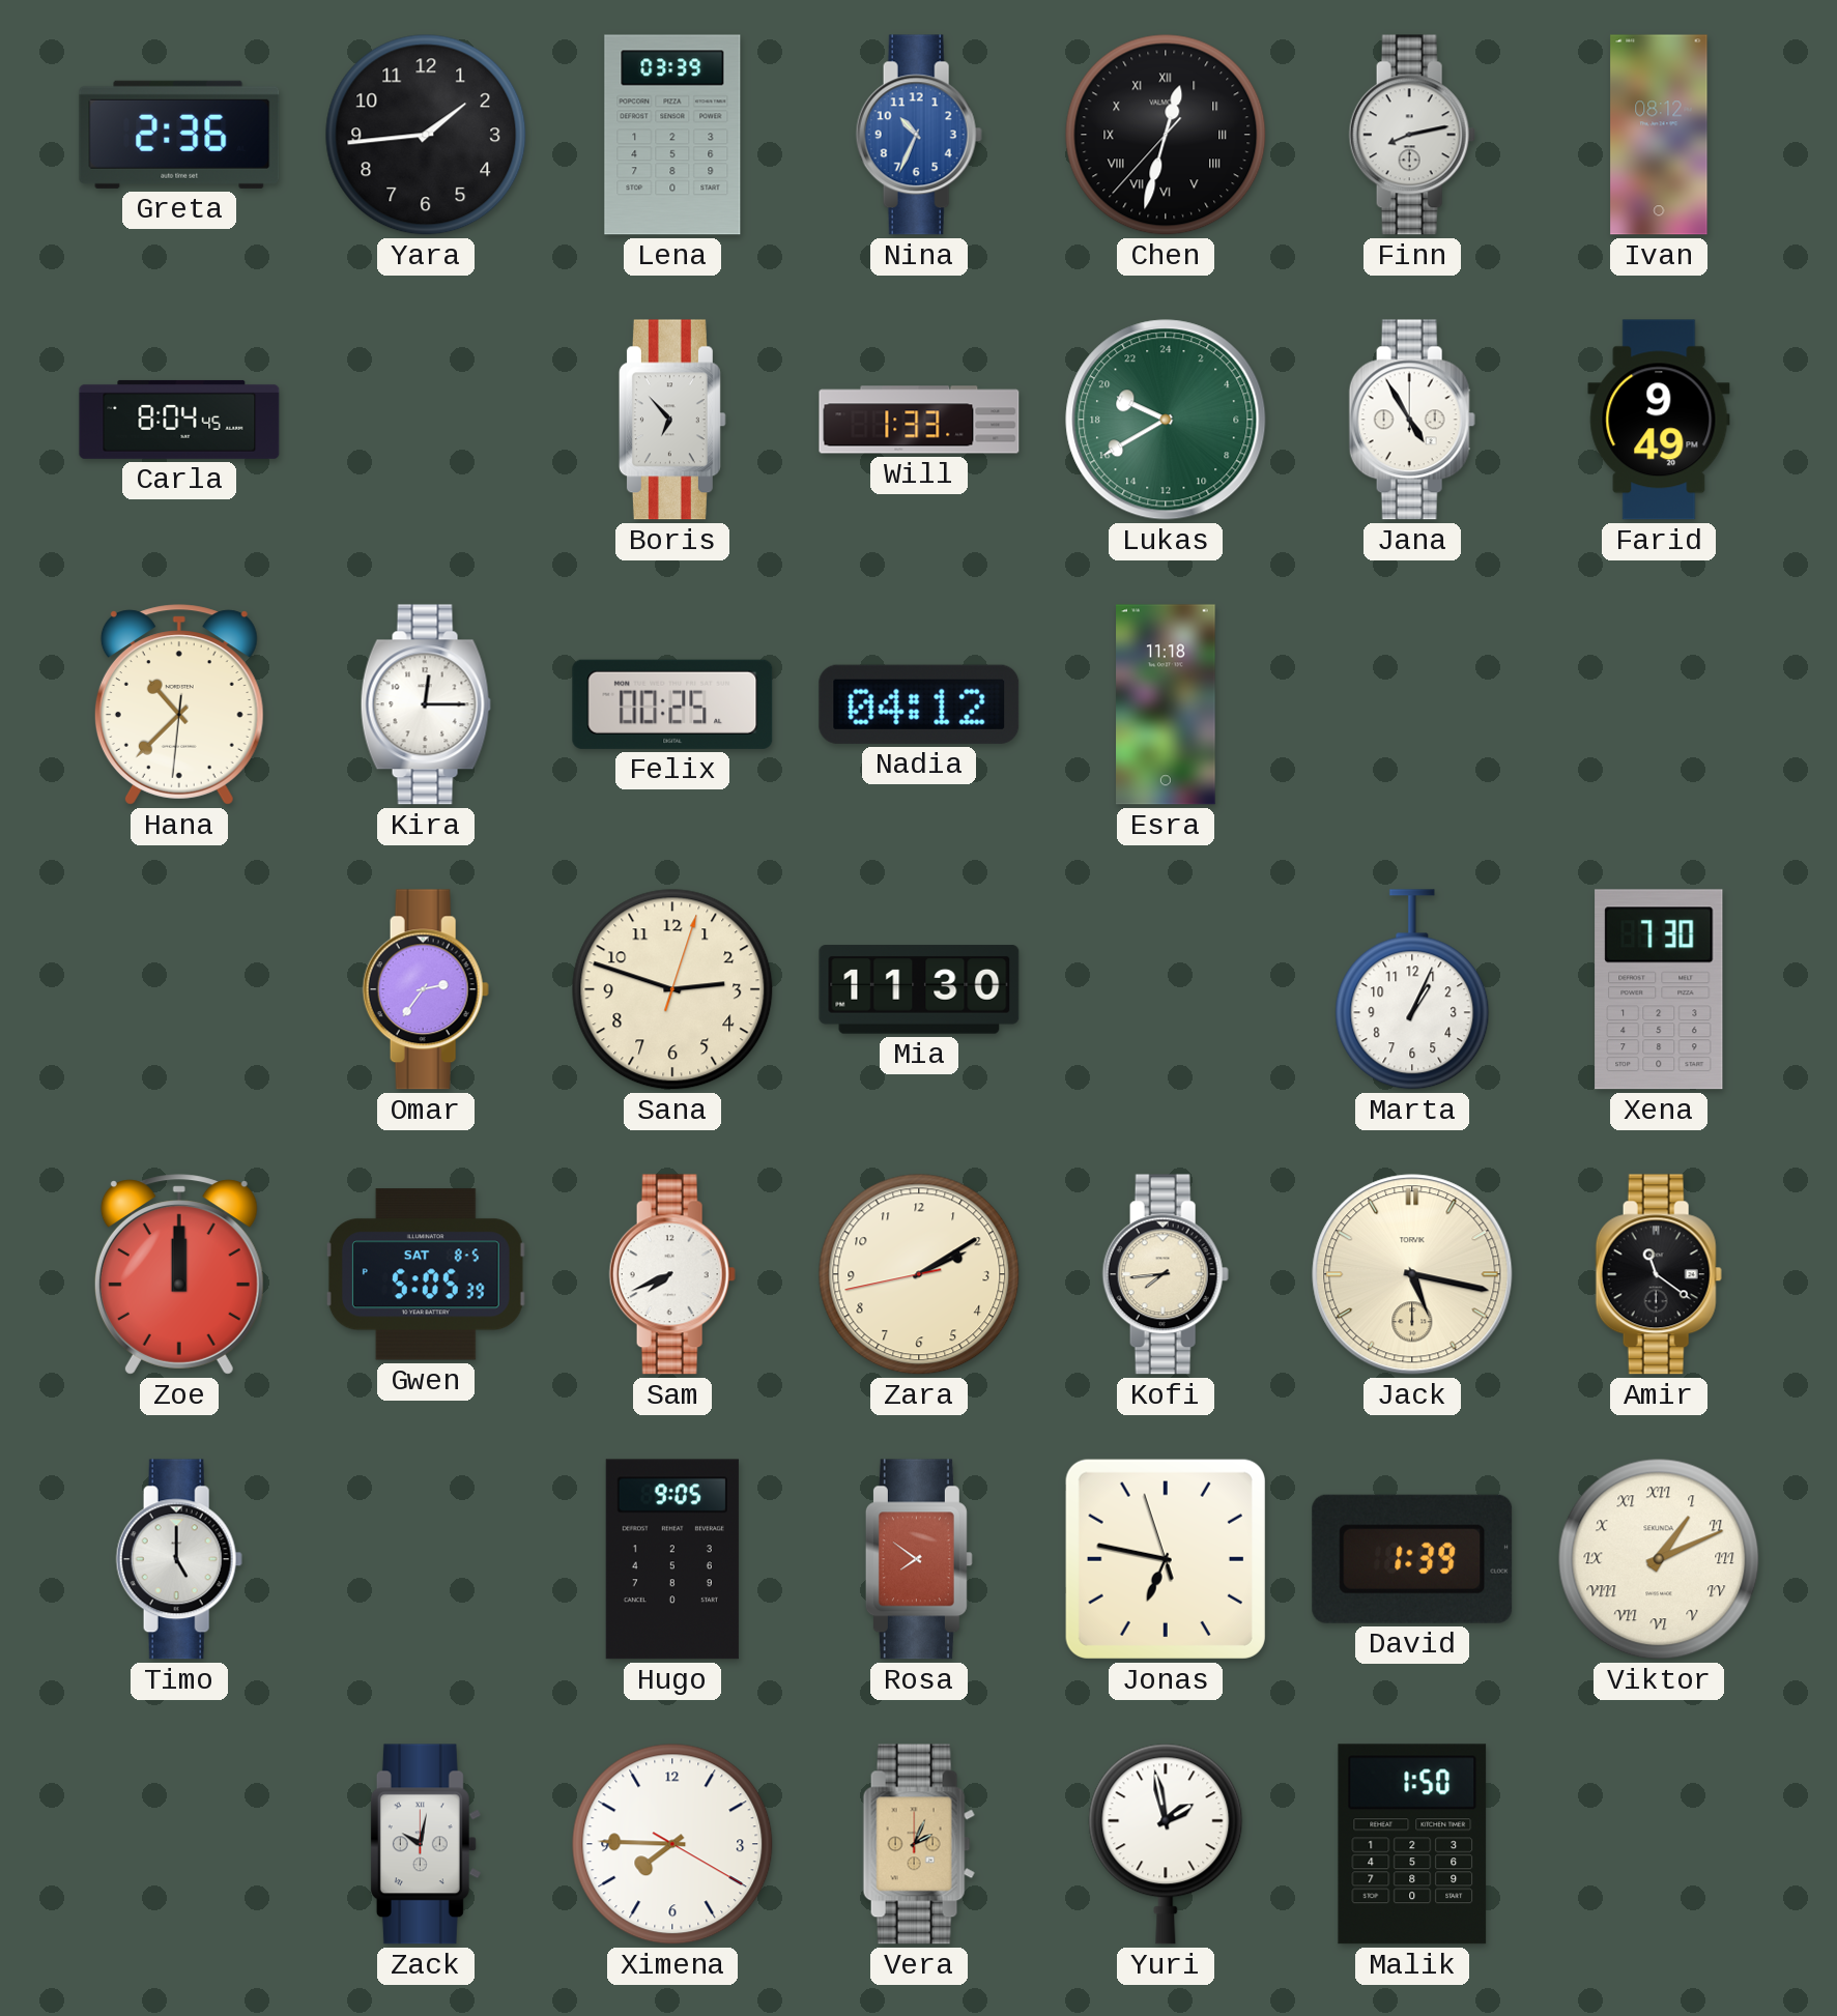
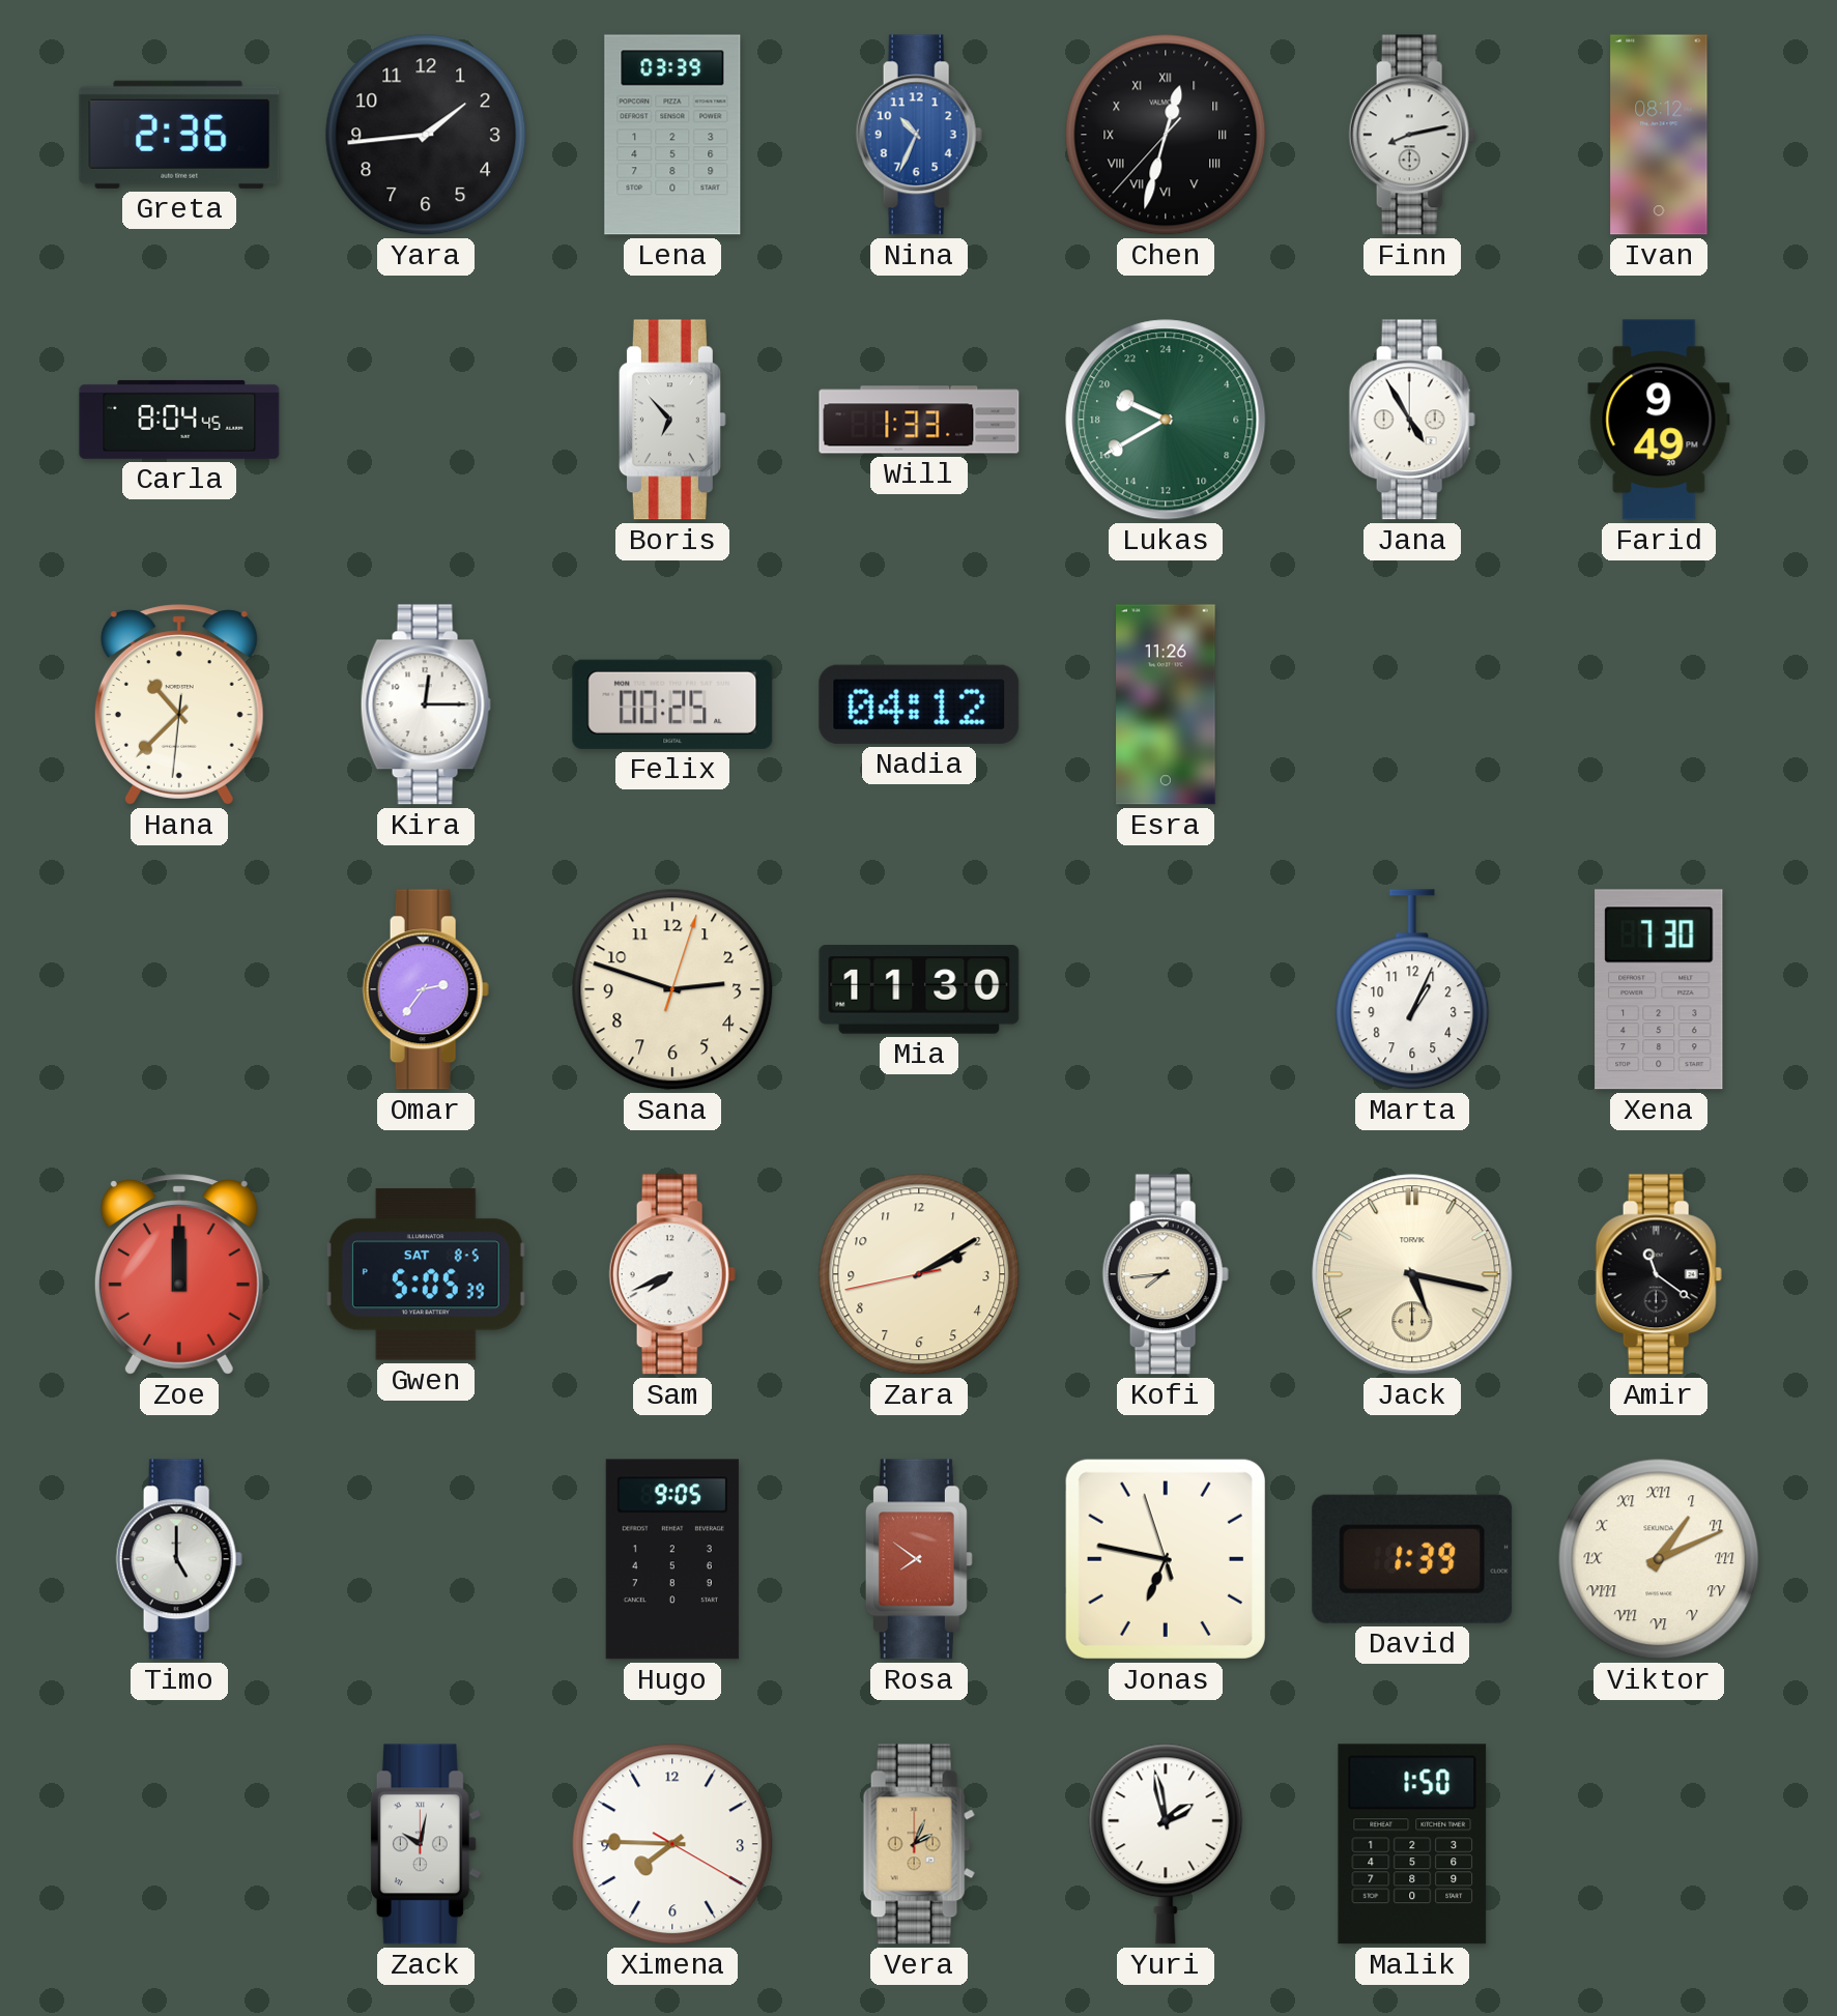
Esra: 11:18 -> 11:26
